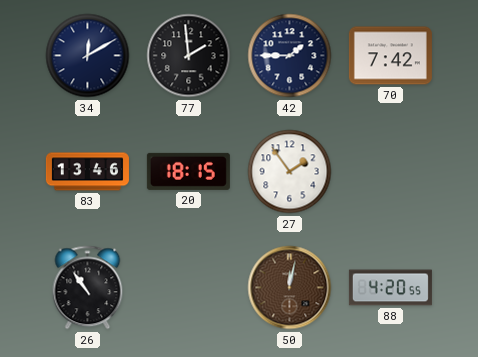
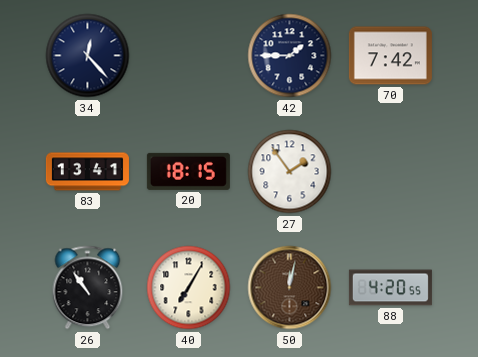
34: 12:10 -> 12:23
77: 1:59 -> none
83: 13:46 -> 13:41
40: none -> 7:05
